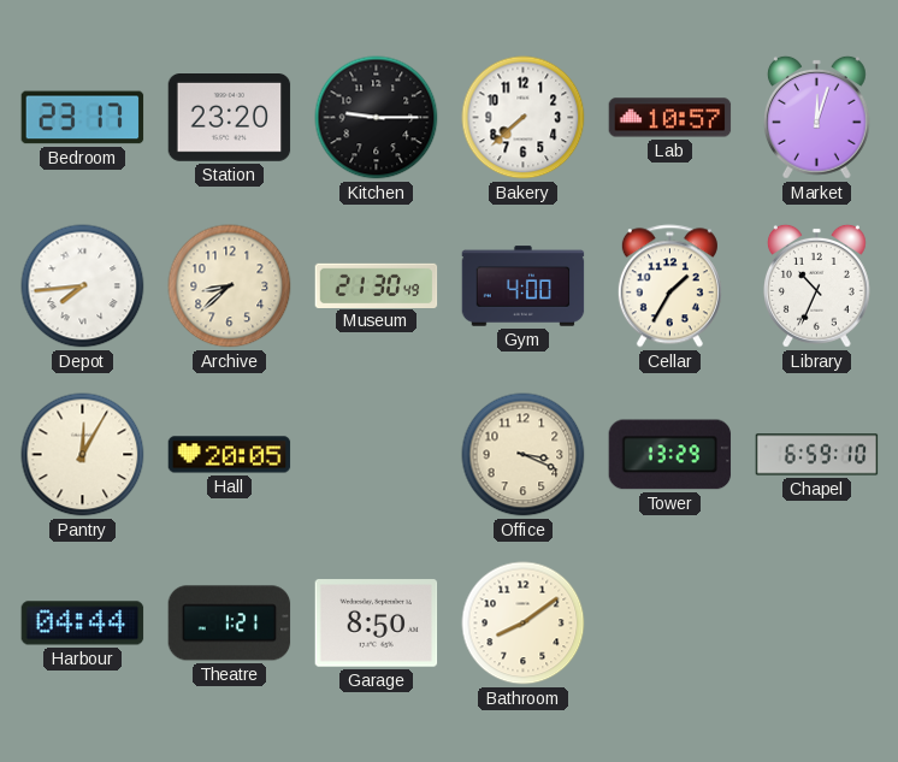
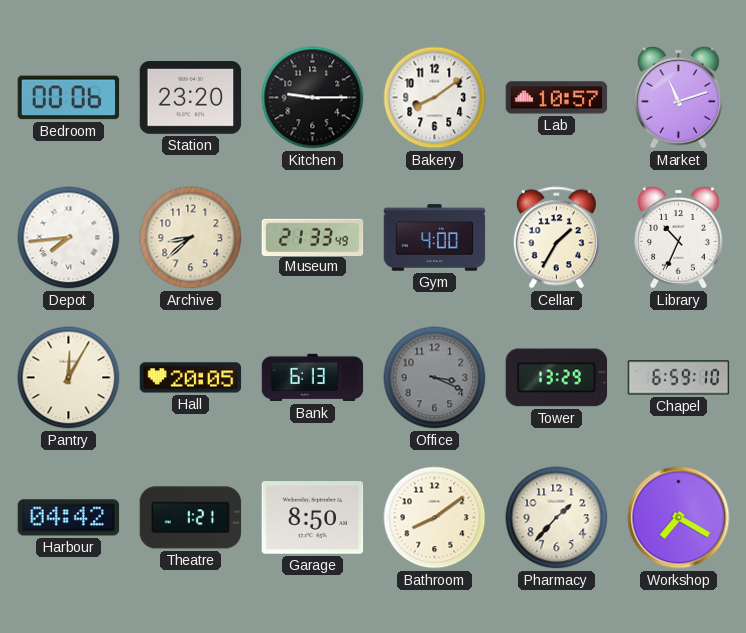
Bedroom: 23:17 -> 00:06
Bakery: 7:38 -> 8:09
Market: 12:03 -> 11:12
Museum: 21:30 -> 21:33
Bank: none -> 6:13
Office dial: cream -> grey
Harbour: 04:44 -> 04:42
Pharmacy: none -> 1:37
Workshop: none -> 7:20
